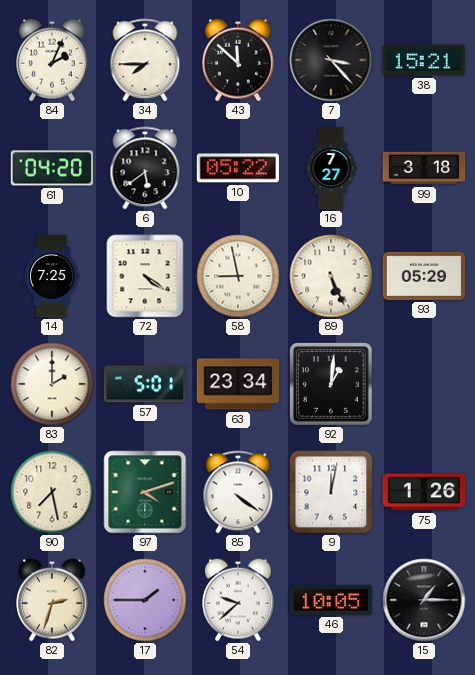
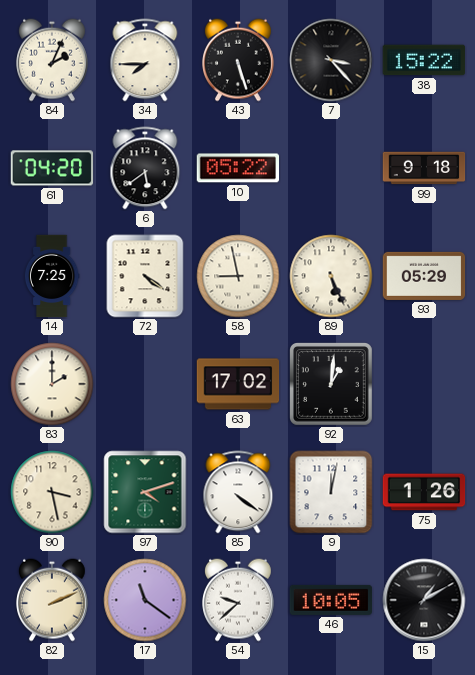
43: 11:52 -> 5:27
38: 15:21 -> 15:22
16: 7:27 -> none
99: 3:18 -> 9:18
57: 5:01 -> none
63: 23:34 -> 17:02
90: 7:28 -> 3:28
82: 2:33 -> 2:11
17: 1:45 -> 11:21
15: 1:15 -> 1:10
